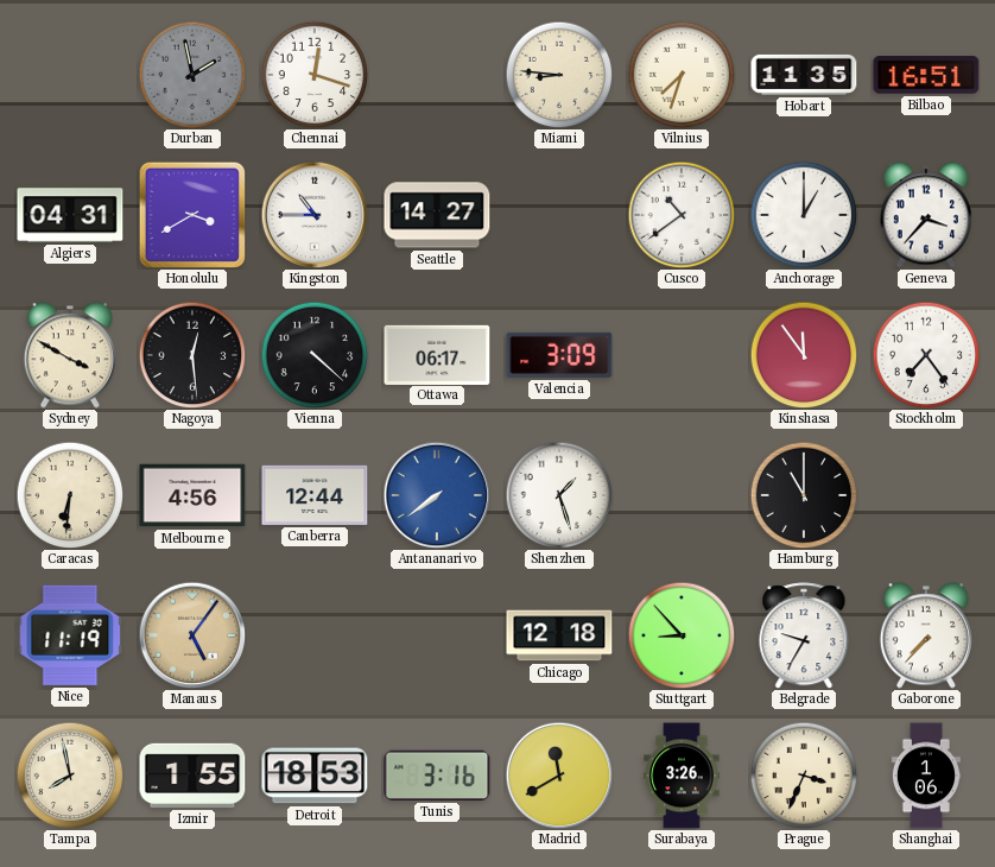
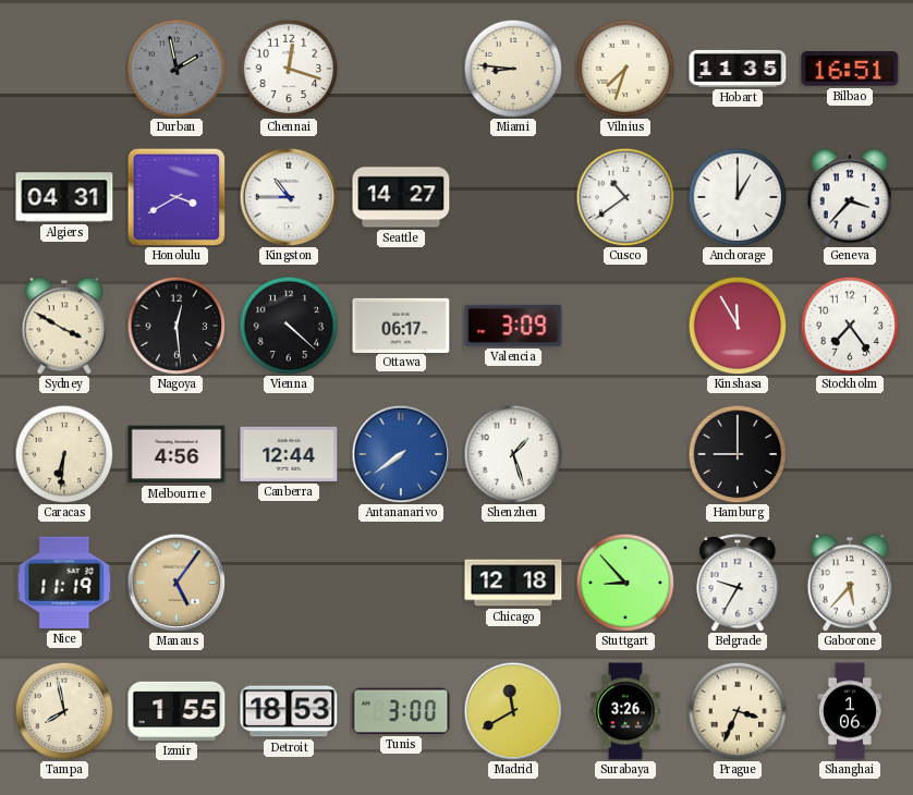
Kinshasa: 11:54 -> 11:55
Hamburg: 11:00 -> 9:00
Gaborone: 7:37 -> 5:37
Tunis: 3:16 -> 3:00
